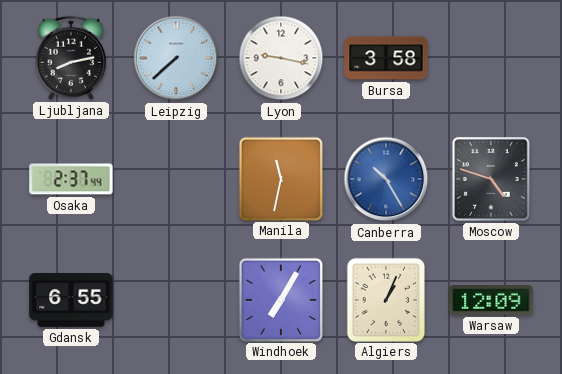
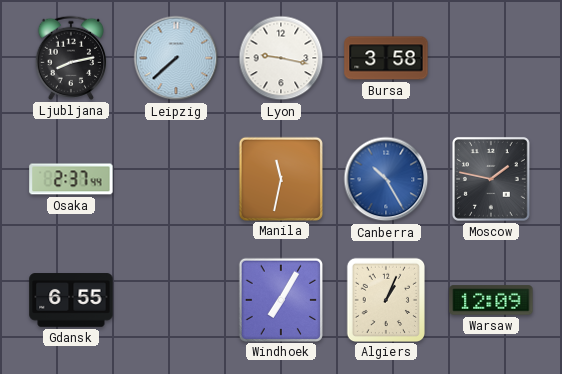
Moscow: 4:48 -> 1:47
